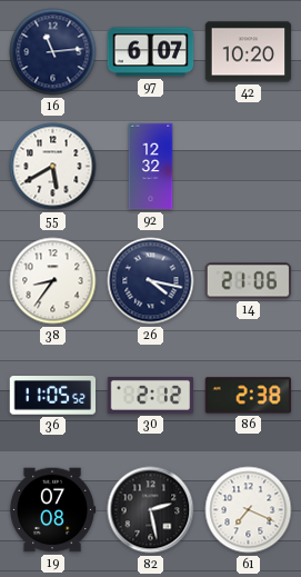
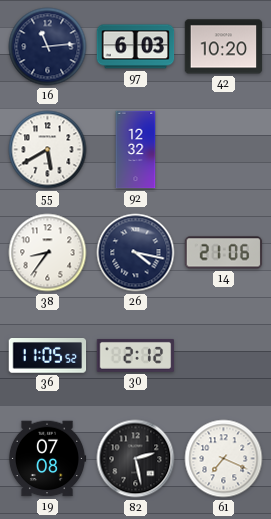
97: 6:07 -> 6:03
86: 2:38 -> none
